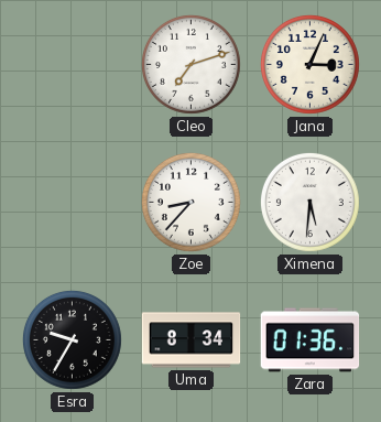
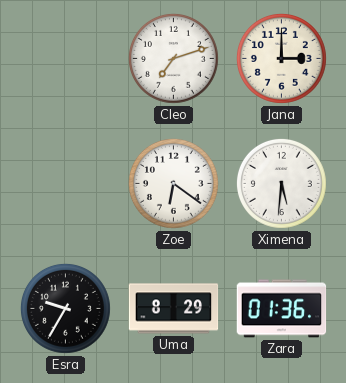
Jana: 3:04 -> 3:00
Zoe: 8:37 -> 6:21
Uma: 8:34 -> 8:29
